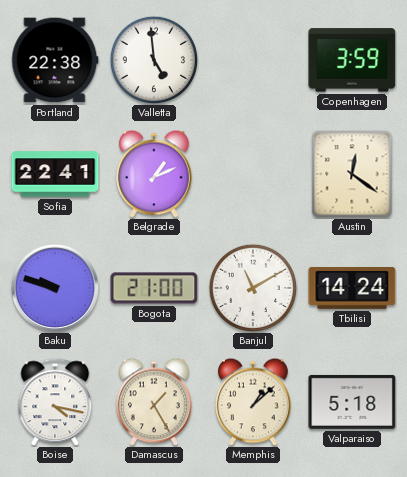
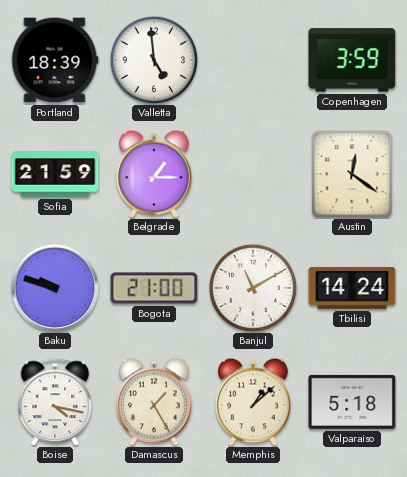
Portland: 22:38 -> 18:39
Sofia: 22:41 -> 21:59
Belgrade: 1:11 -> 1:15
